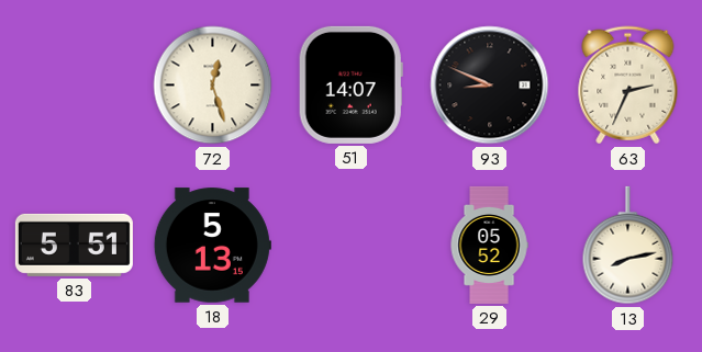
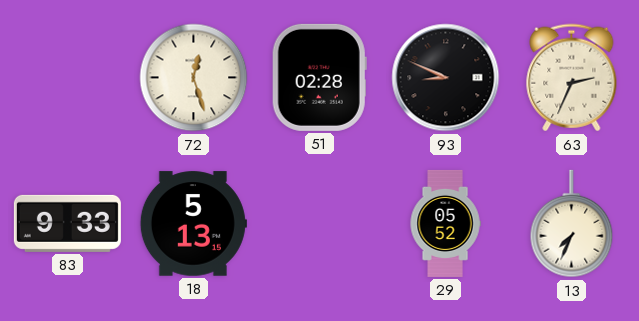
51: 14:07 -> 02:28
83: 5:51 -> 9:33
13: 8:13 -> 7:34
